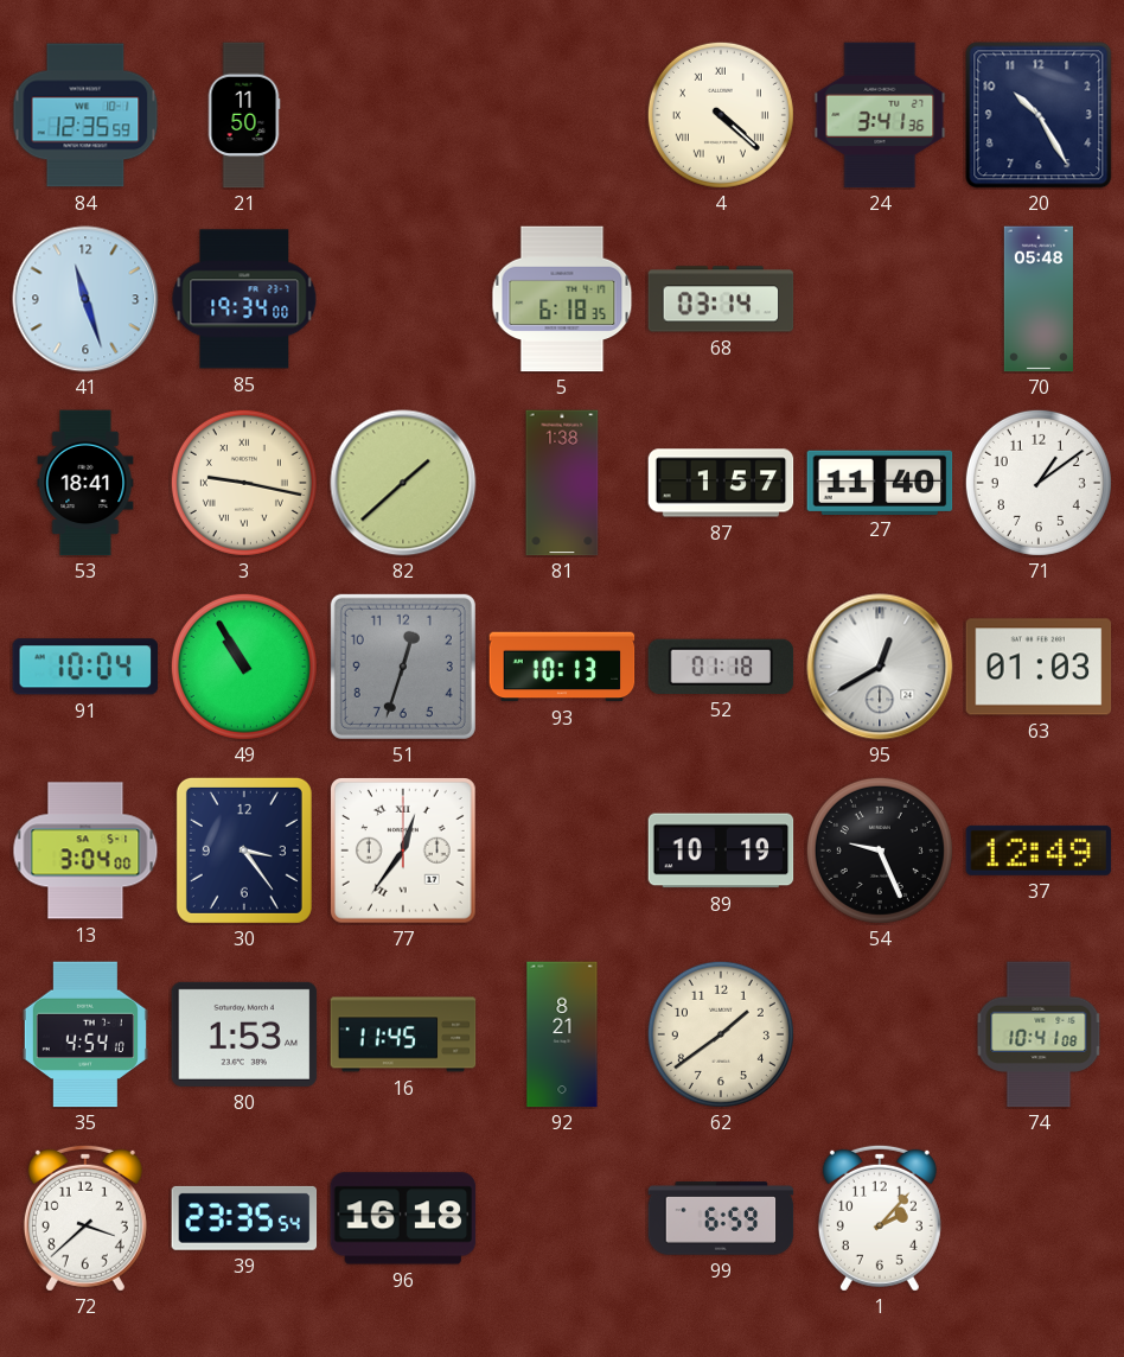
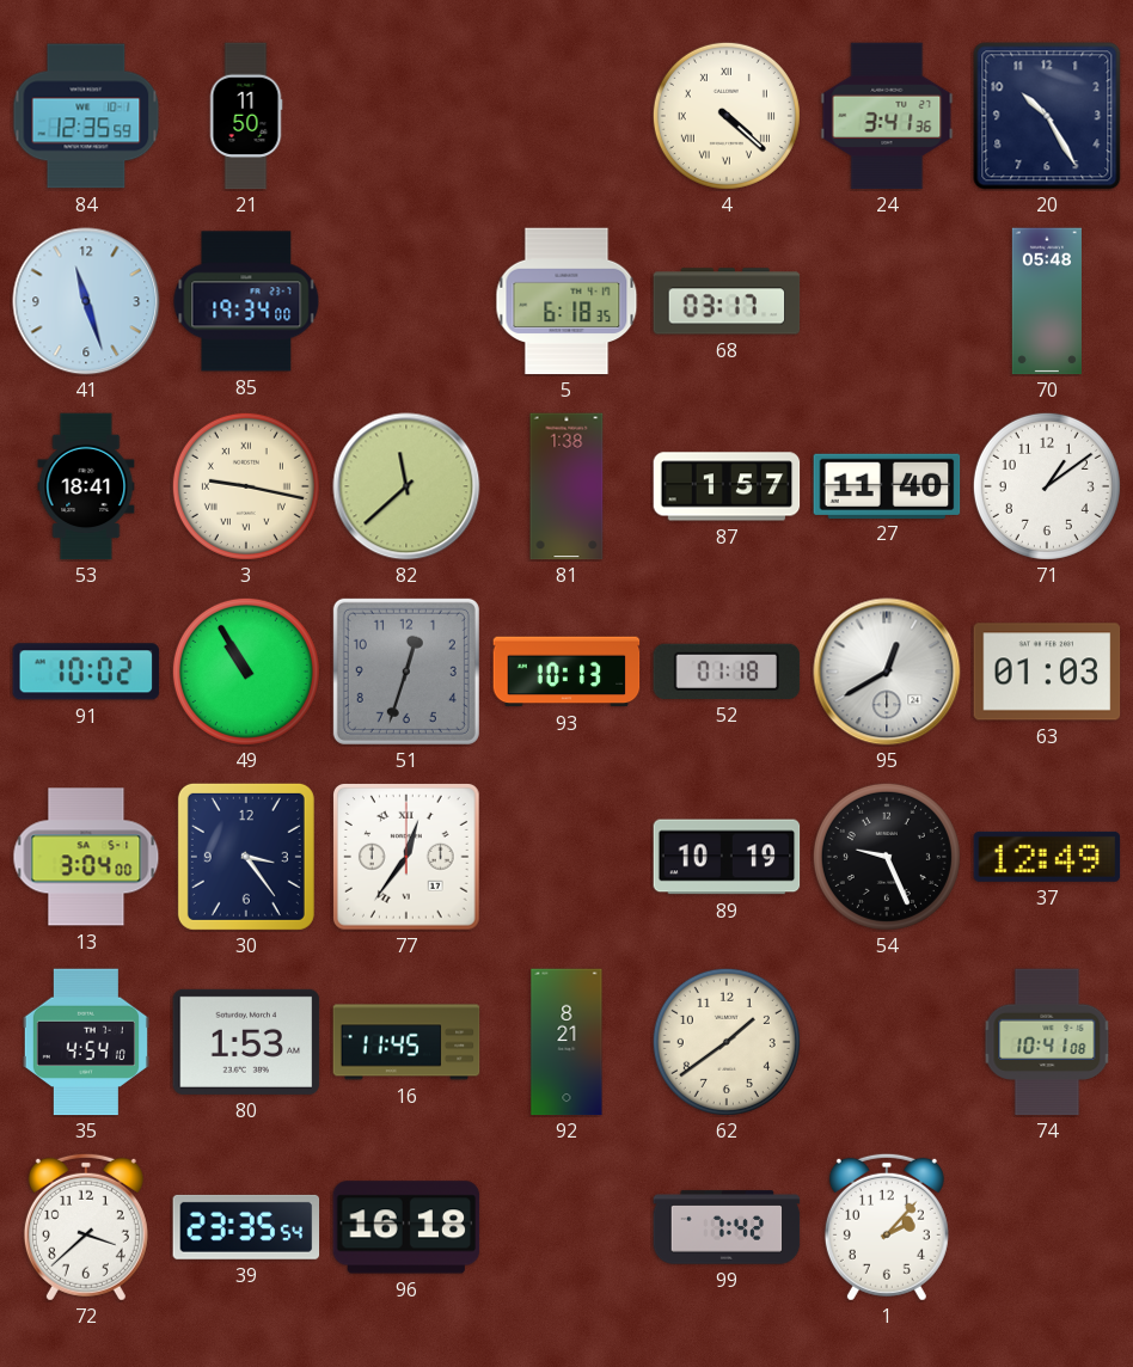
68: 03:14 -> 03:17
82: 1:38 -> 11:38
91: 10:04 -> 10:02
99: 6:59 -> 7:42
